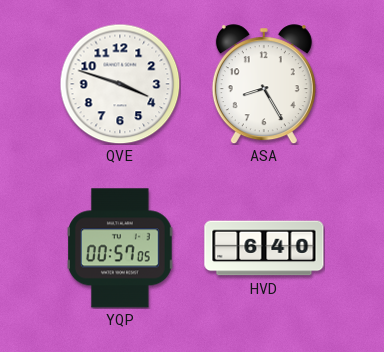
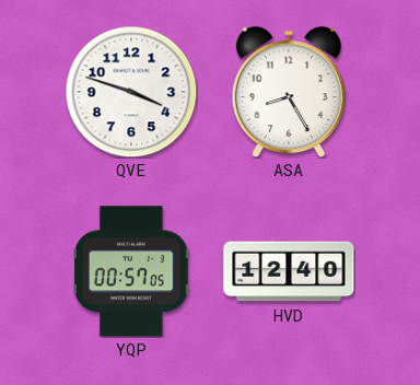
HVD: 6:40 -> 12:40
